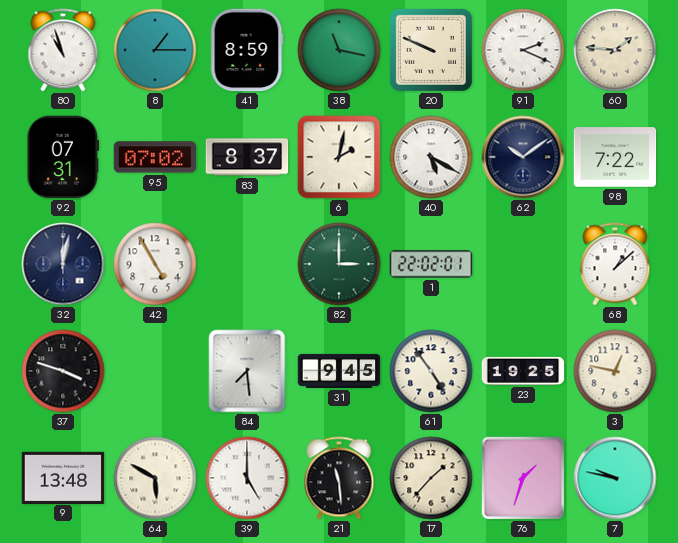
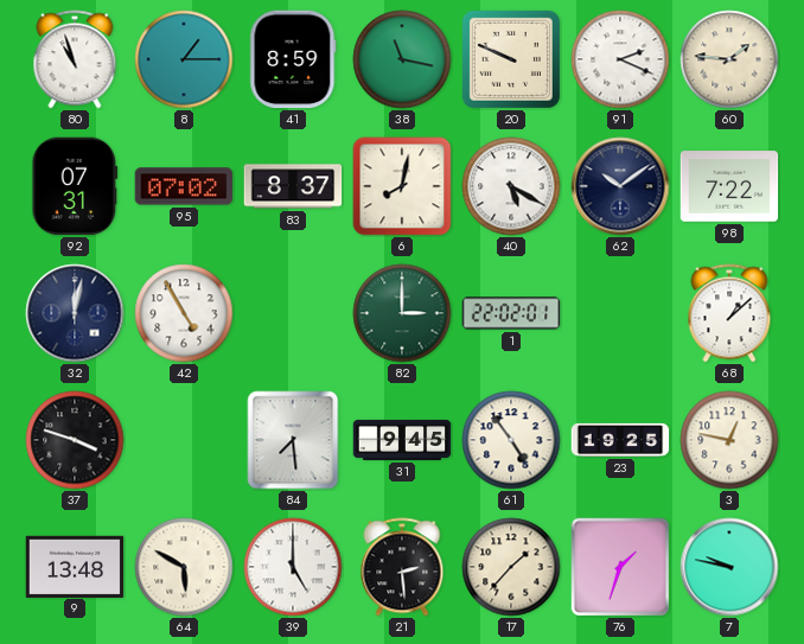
6: 2:02 -> 8:02
21: 11:29 -> 2:29
